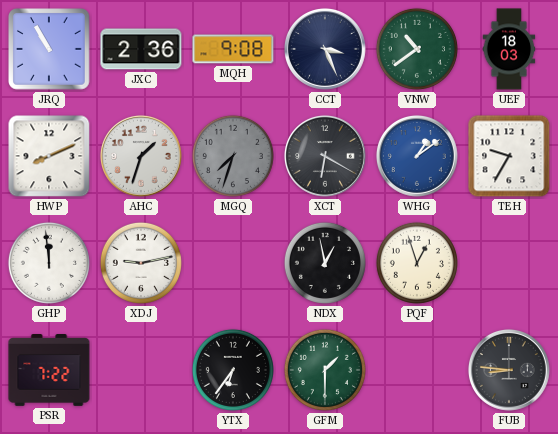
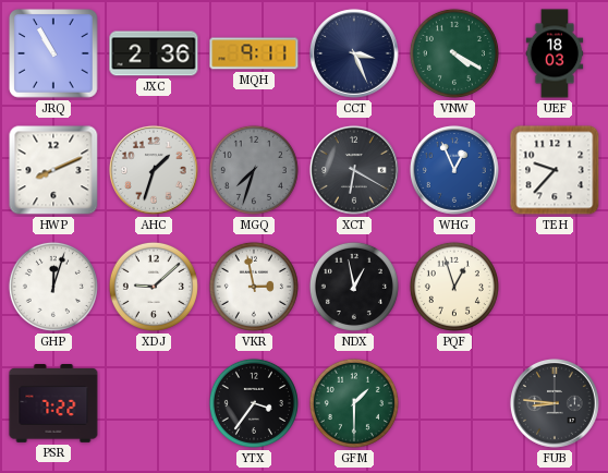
MQH: 9:08 -> 9:11
VNW: 10:39 -> 4:20
WHG: 1:09 -> 12:56
TEH: 9:35 -> 9:37
GHP: 11:59 -> 12:03
XDJ: 9:13 -> 9:08
VKR: none -> 2:58
YTX: 6:36 -> 3:36
